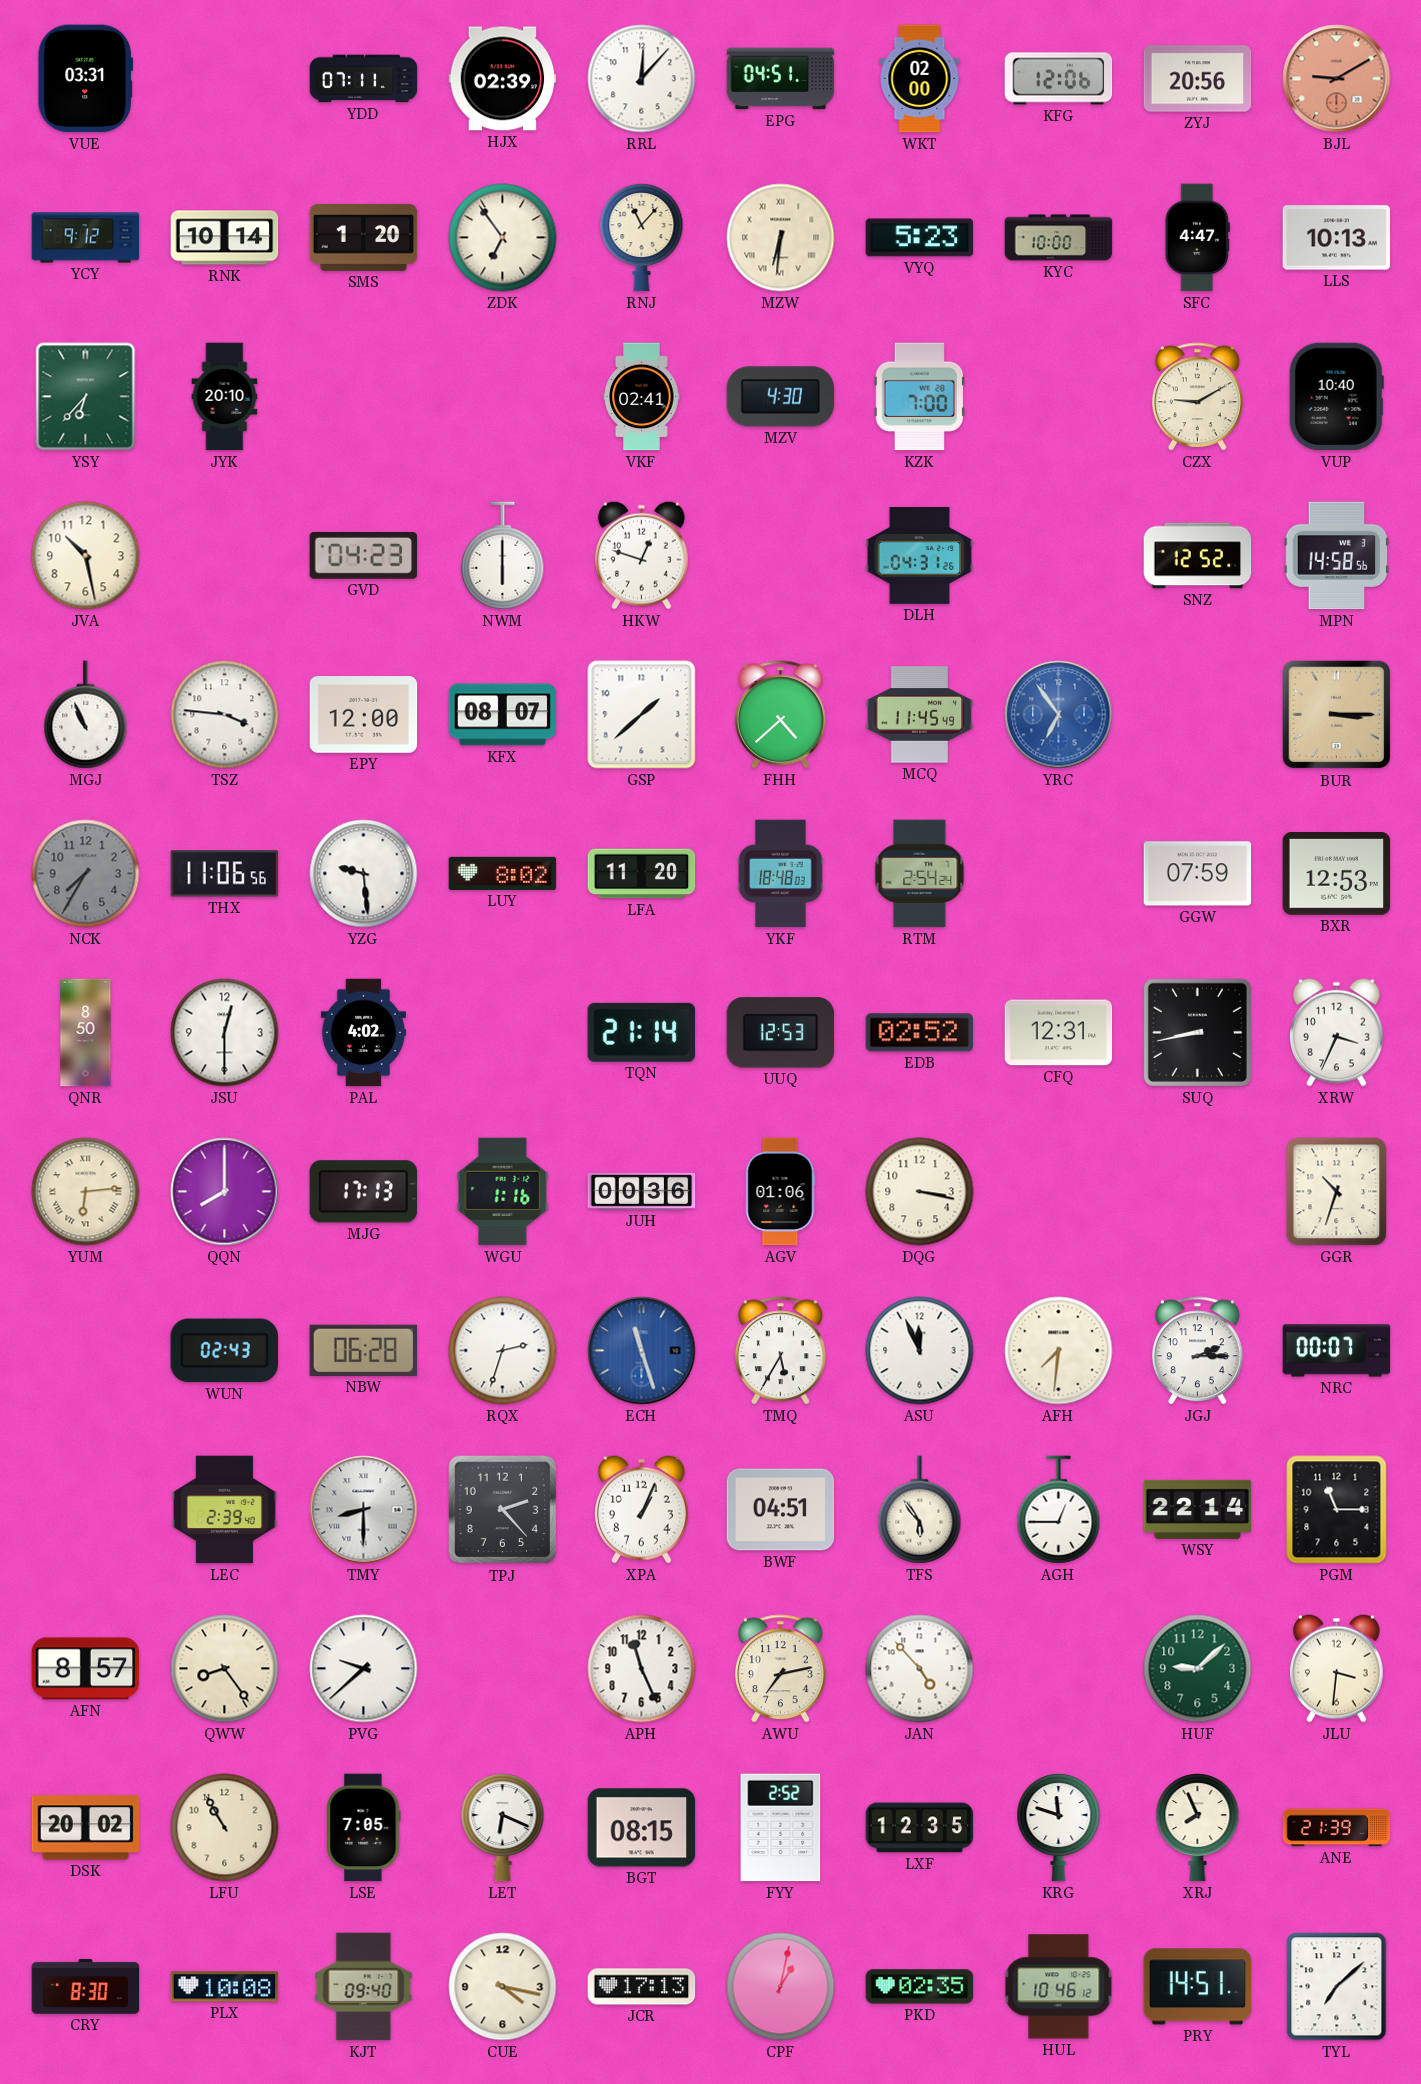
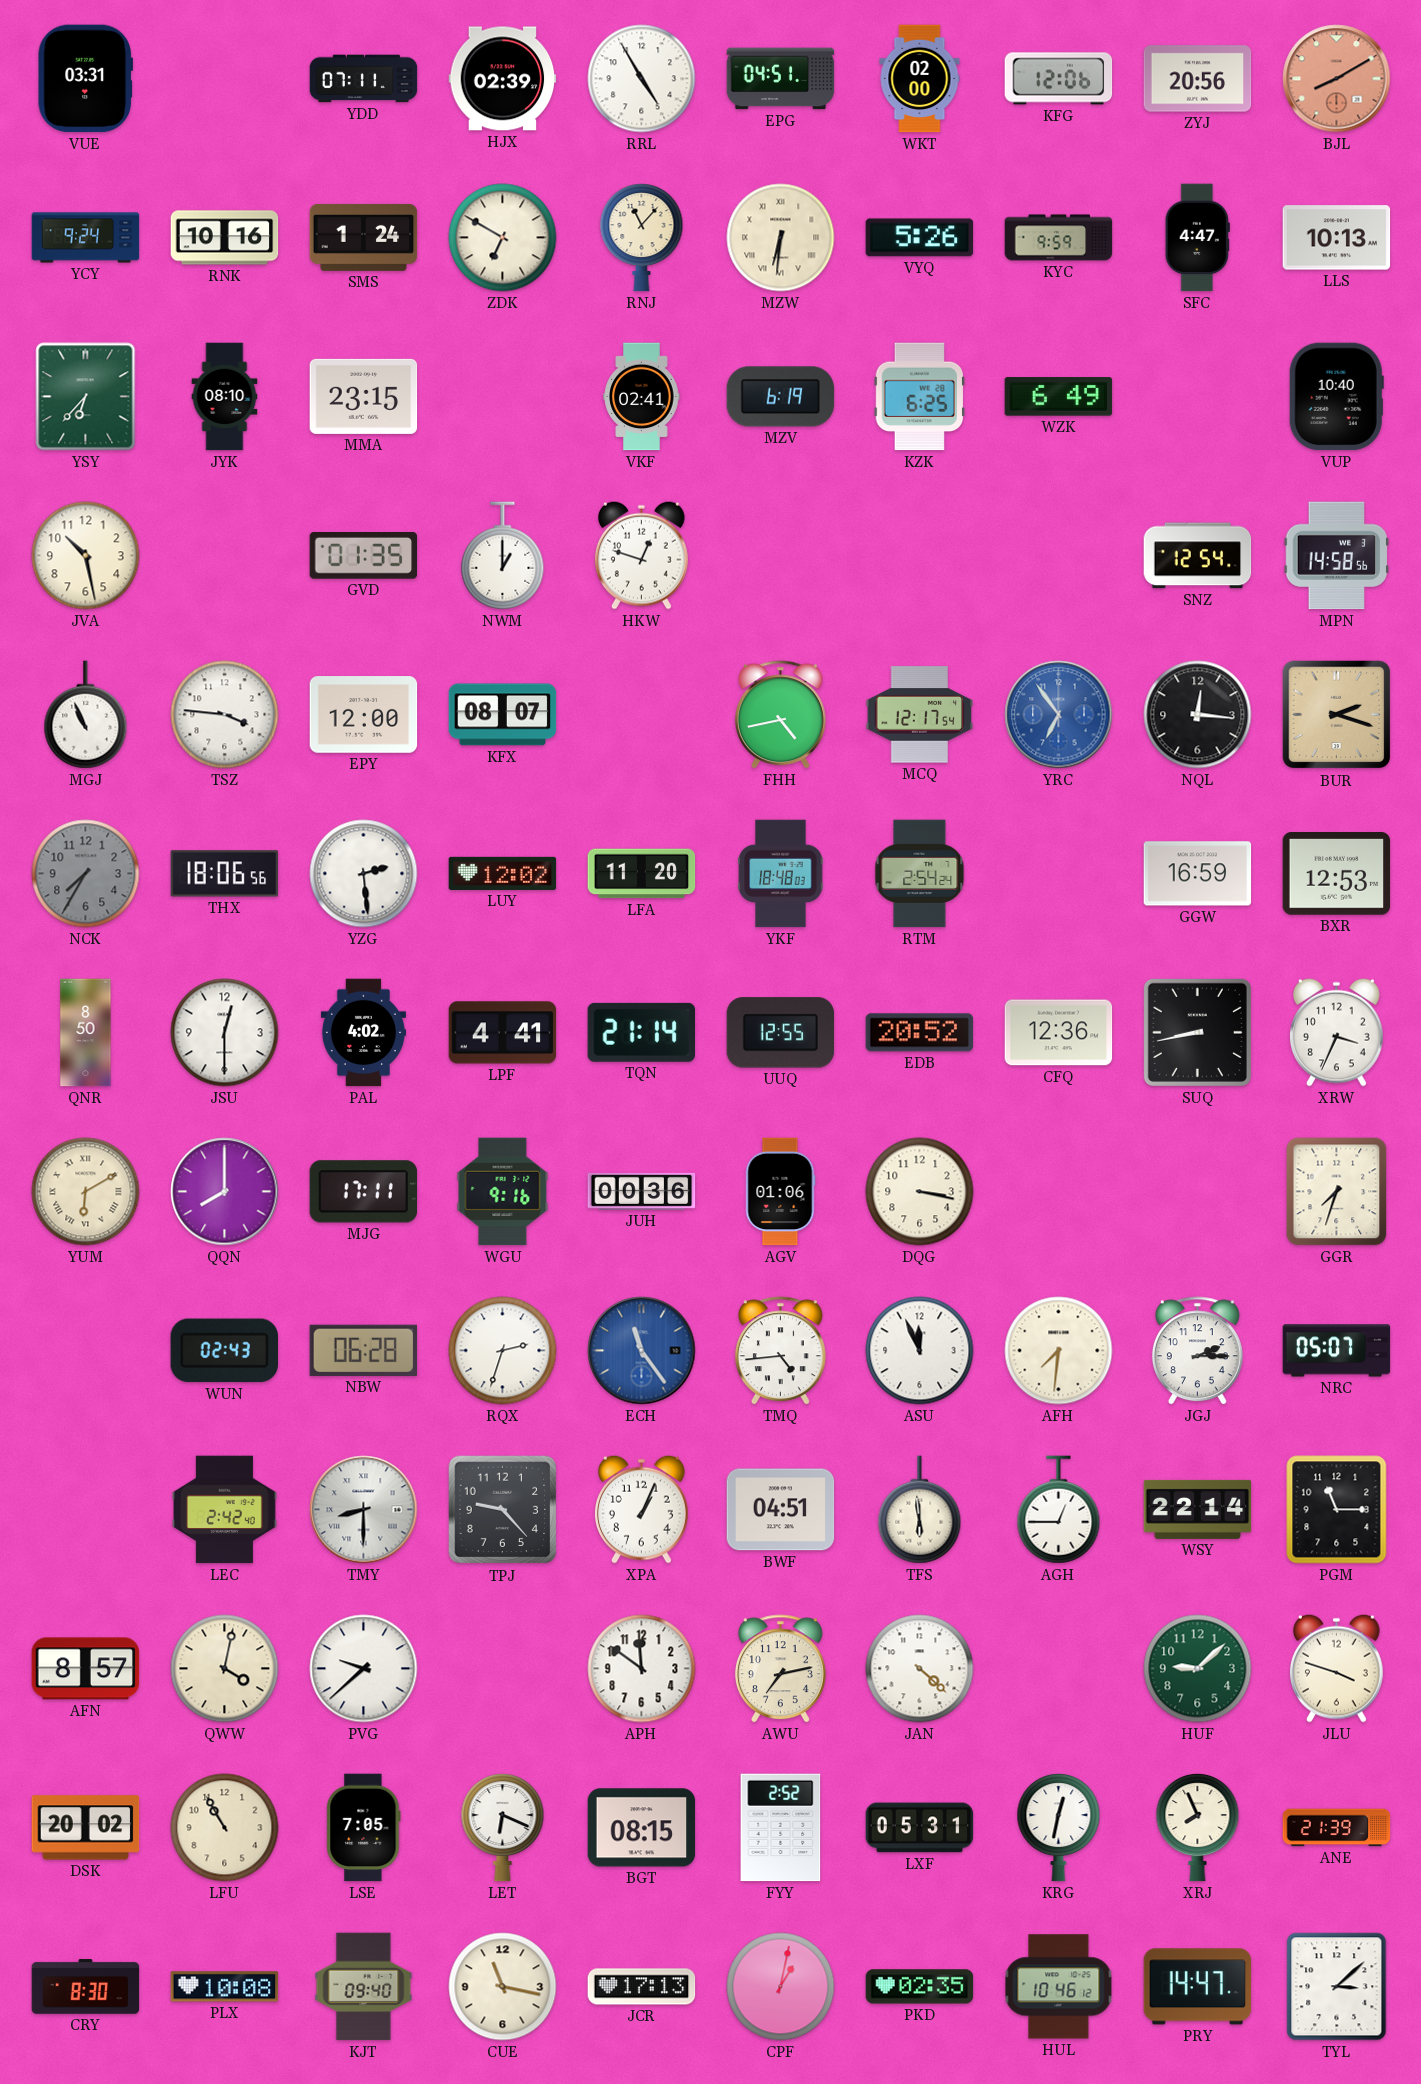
RRL: 12:07 -> 4:55
BJL: 9:10 -> 8:10
YCY: 9:12 -> 9:24
RNK: 10:14 -> 10:16
SMS: 1:20 -> 1:24
ZDK: 6:54 -> 6:50
VYQ: 5:23 -> 5:26
KYC: 10:00 -> 9:59
JYK: 20:10 -> 08:10
MMA: none -> 23:15
MZV: 4:30 -> 6:19
KZK: 7:00 -> 6:25
WZK: none -> 6:49
CZX: 9:10 -> none
GVD: 04:23 -> 01:35
NWM: 6:00 -> 1:00
DLH: 04:31 -> none
SNZ: 12:52 -> 12:54
GSP: 1:38 -> none
FHH: 4:38 -> 4:43
MCQ: 11:45 -> 12:17
NQL: none -> 12:16
BUR: 3:15 -> 2:18
THX: 11:06 -> 18:06
YZG: 9:29 -> 2:29
LUY: 8:02 -> 12:02
GGW: 07:59 -> 16:59
LPF: none -> 4:41
UUQ: 12:53 -> 12:55
EDB: 02:52 -> 20:52
CFQ: 12:31 -> 12:36
YUM: 6:14 -> 6:10
MJG: 17:13 -> 17:11
WGU: 1:16 -> 9:16
GGR: 10:33 -> 7:33
ECH: 11:27 -> 11:24
TMQ: 5:35 -> 4:44
NRC: 00:07 -> 05:07
LEC: 2:39 -> 2:42
TPJ: 2:23 -> 9:23
TFS: 5:54 -> 5:59
QWW: 8:24 -> 4:02
APH: 11:26 -> 11:51
JAN: 4:53 -> 4:22
JLU: 3:31 -> 3:48
LXF: 12:35 -> 05:31
KRG: 11:48 -> 12:32
CUE: 4:17 -> 11:17
PRY: 14:51 -> 14:47
TYL: 7:08 -> 3:08
